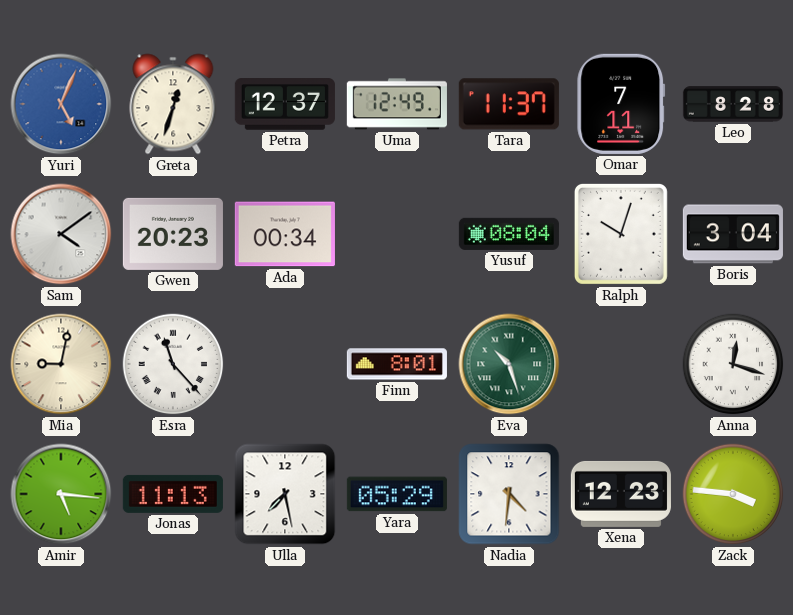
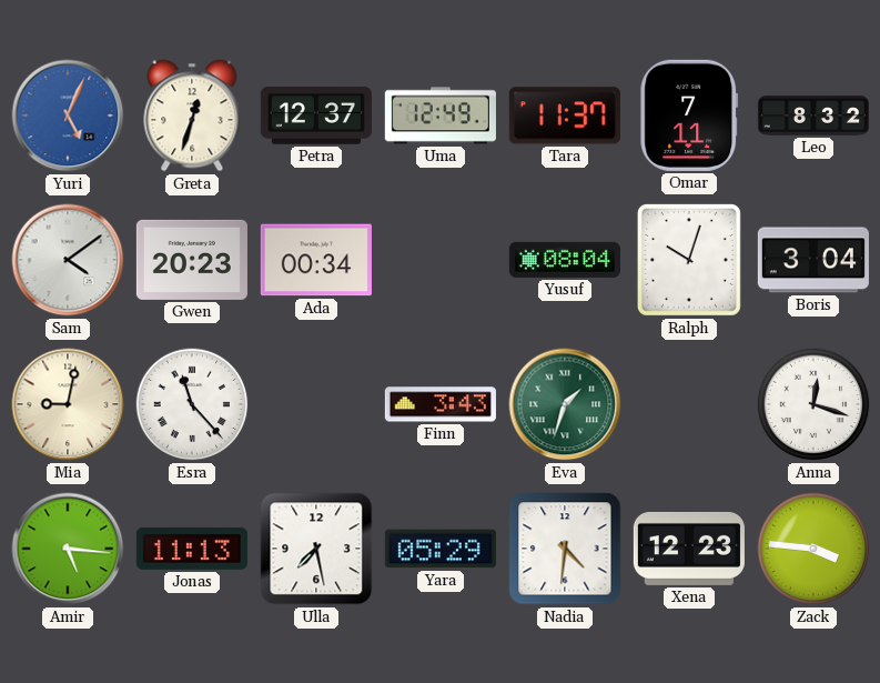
Leo: 8:28 -> 8:32
Finn: 8:01 -> 3:43
Eva: 10:27 -> 1:33
